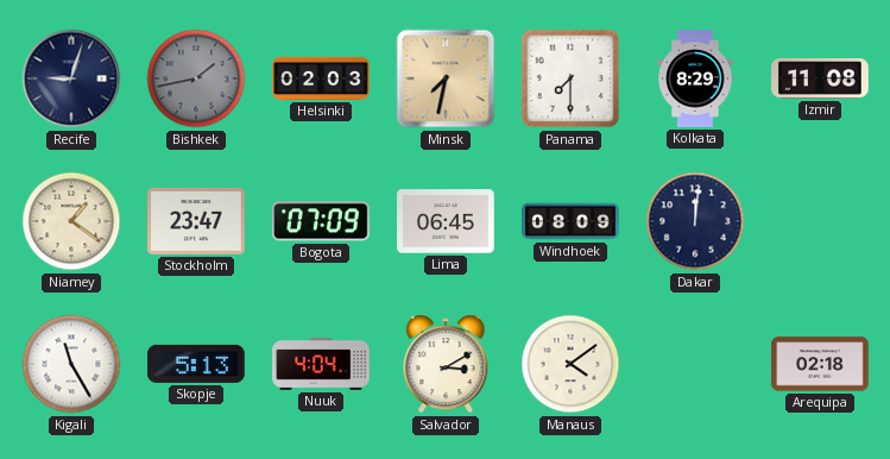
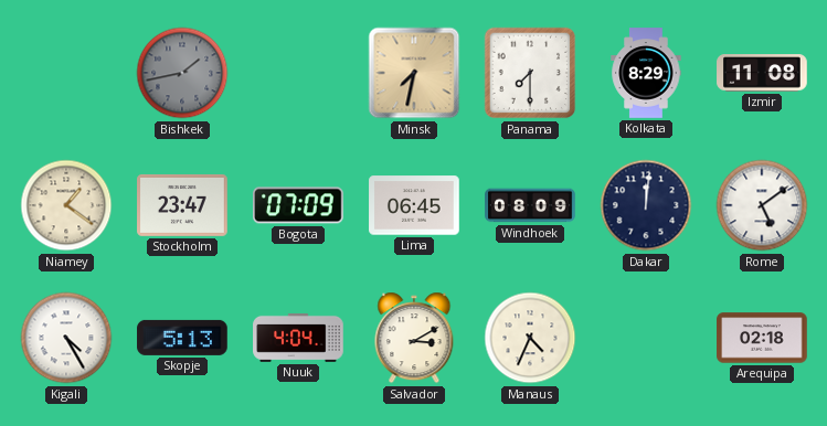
Recife: 9:03 -> none
Helsinki: 02:03 -> none
Rome: none -> 5:09
Kigali: 11:25 -> 4:25
Manaus: 4:09 -> 4:34
